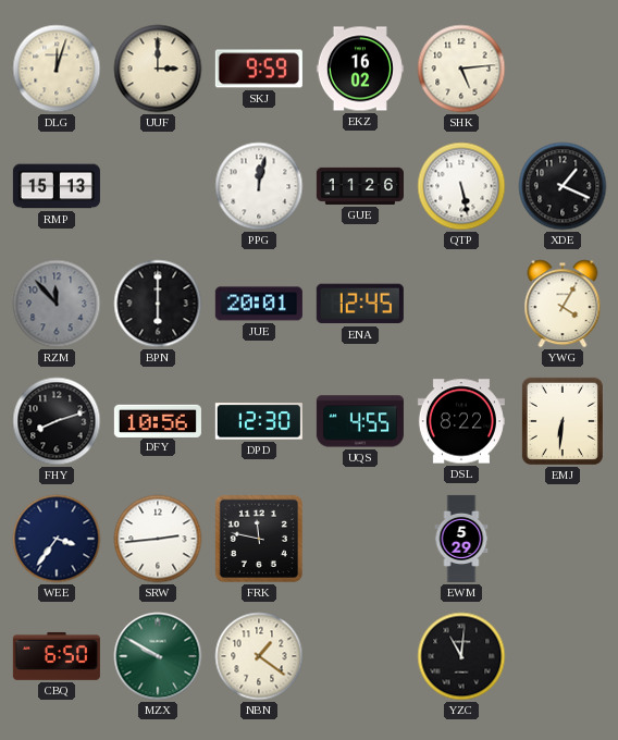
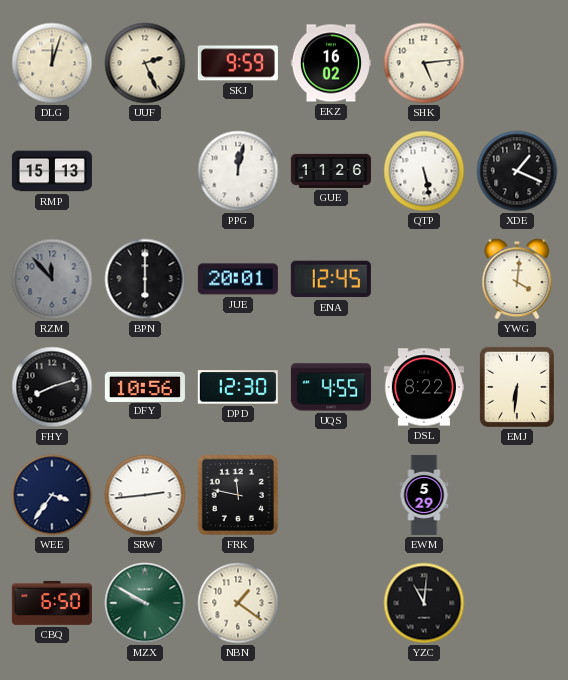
UUF: 3:00 -> 2:26
YWG: 4:05 -> 4:01
